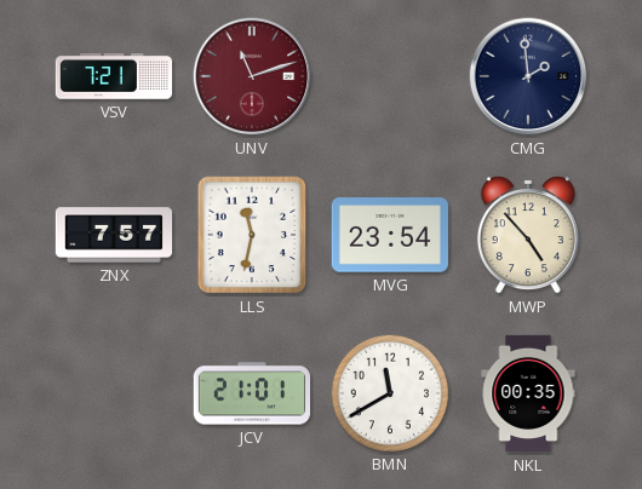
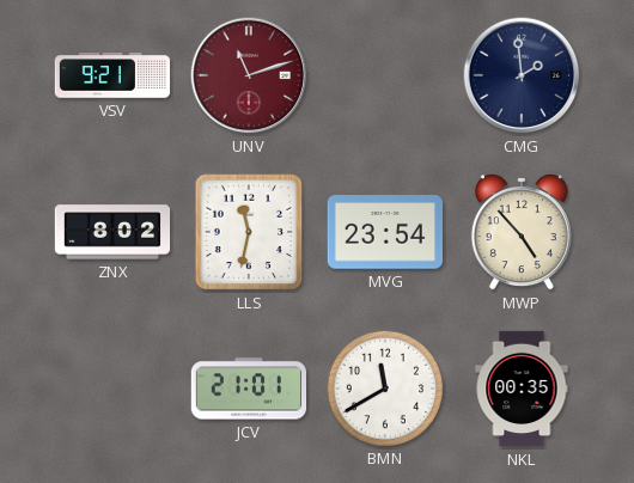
VSV: 7:21 -> 9:21
ZNX: 7:57 -> 8:02
